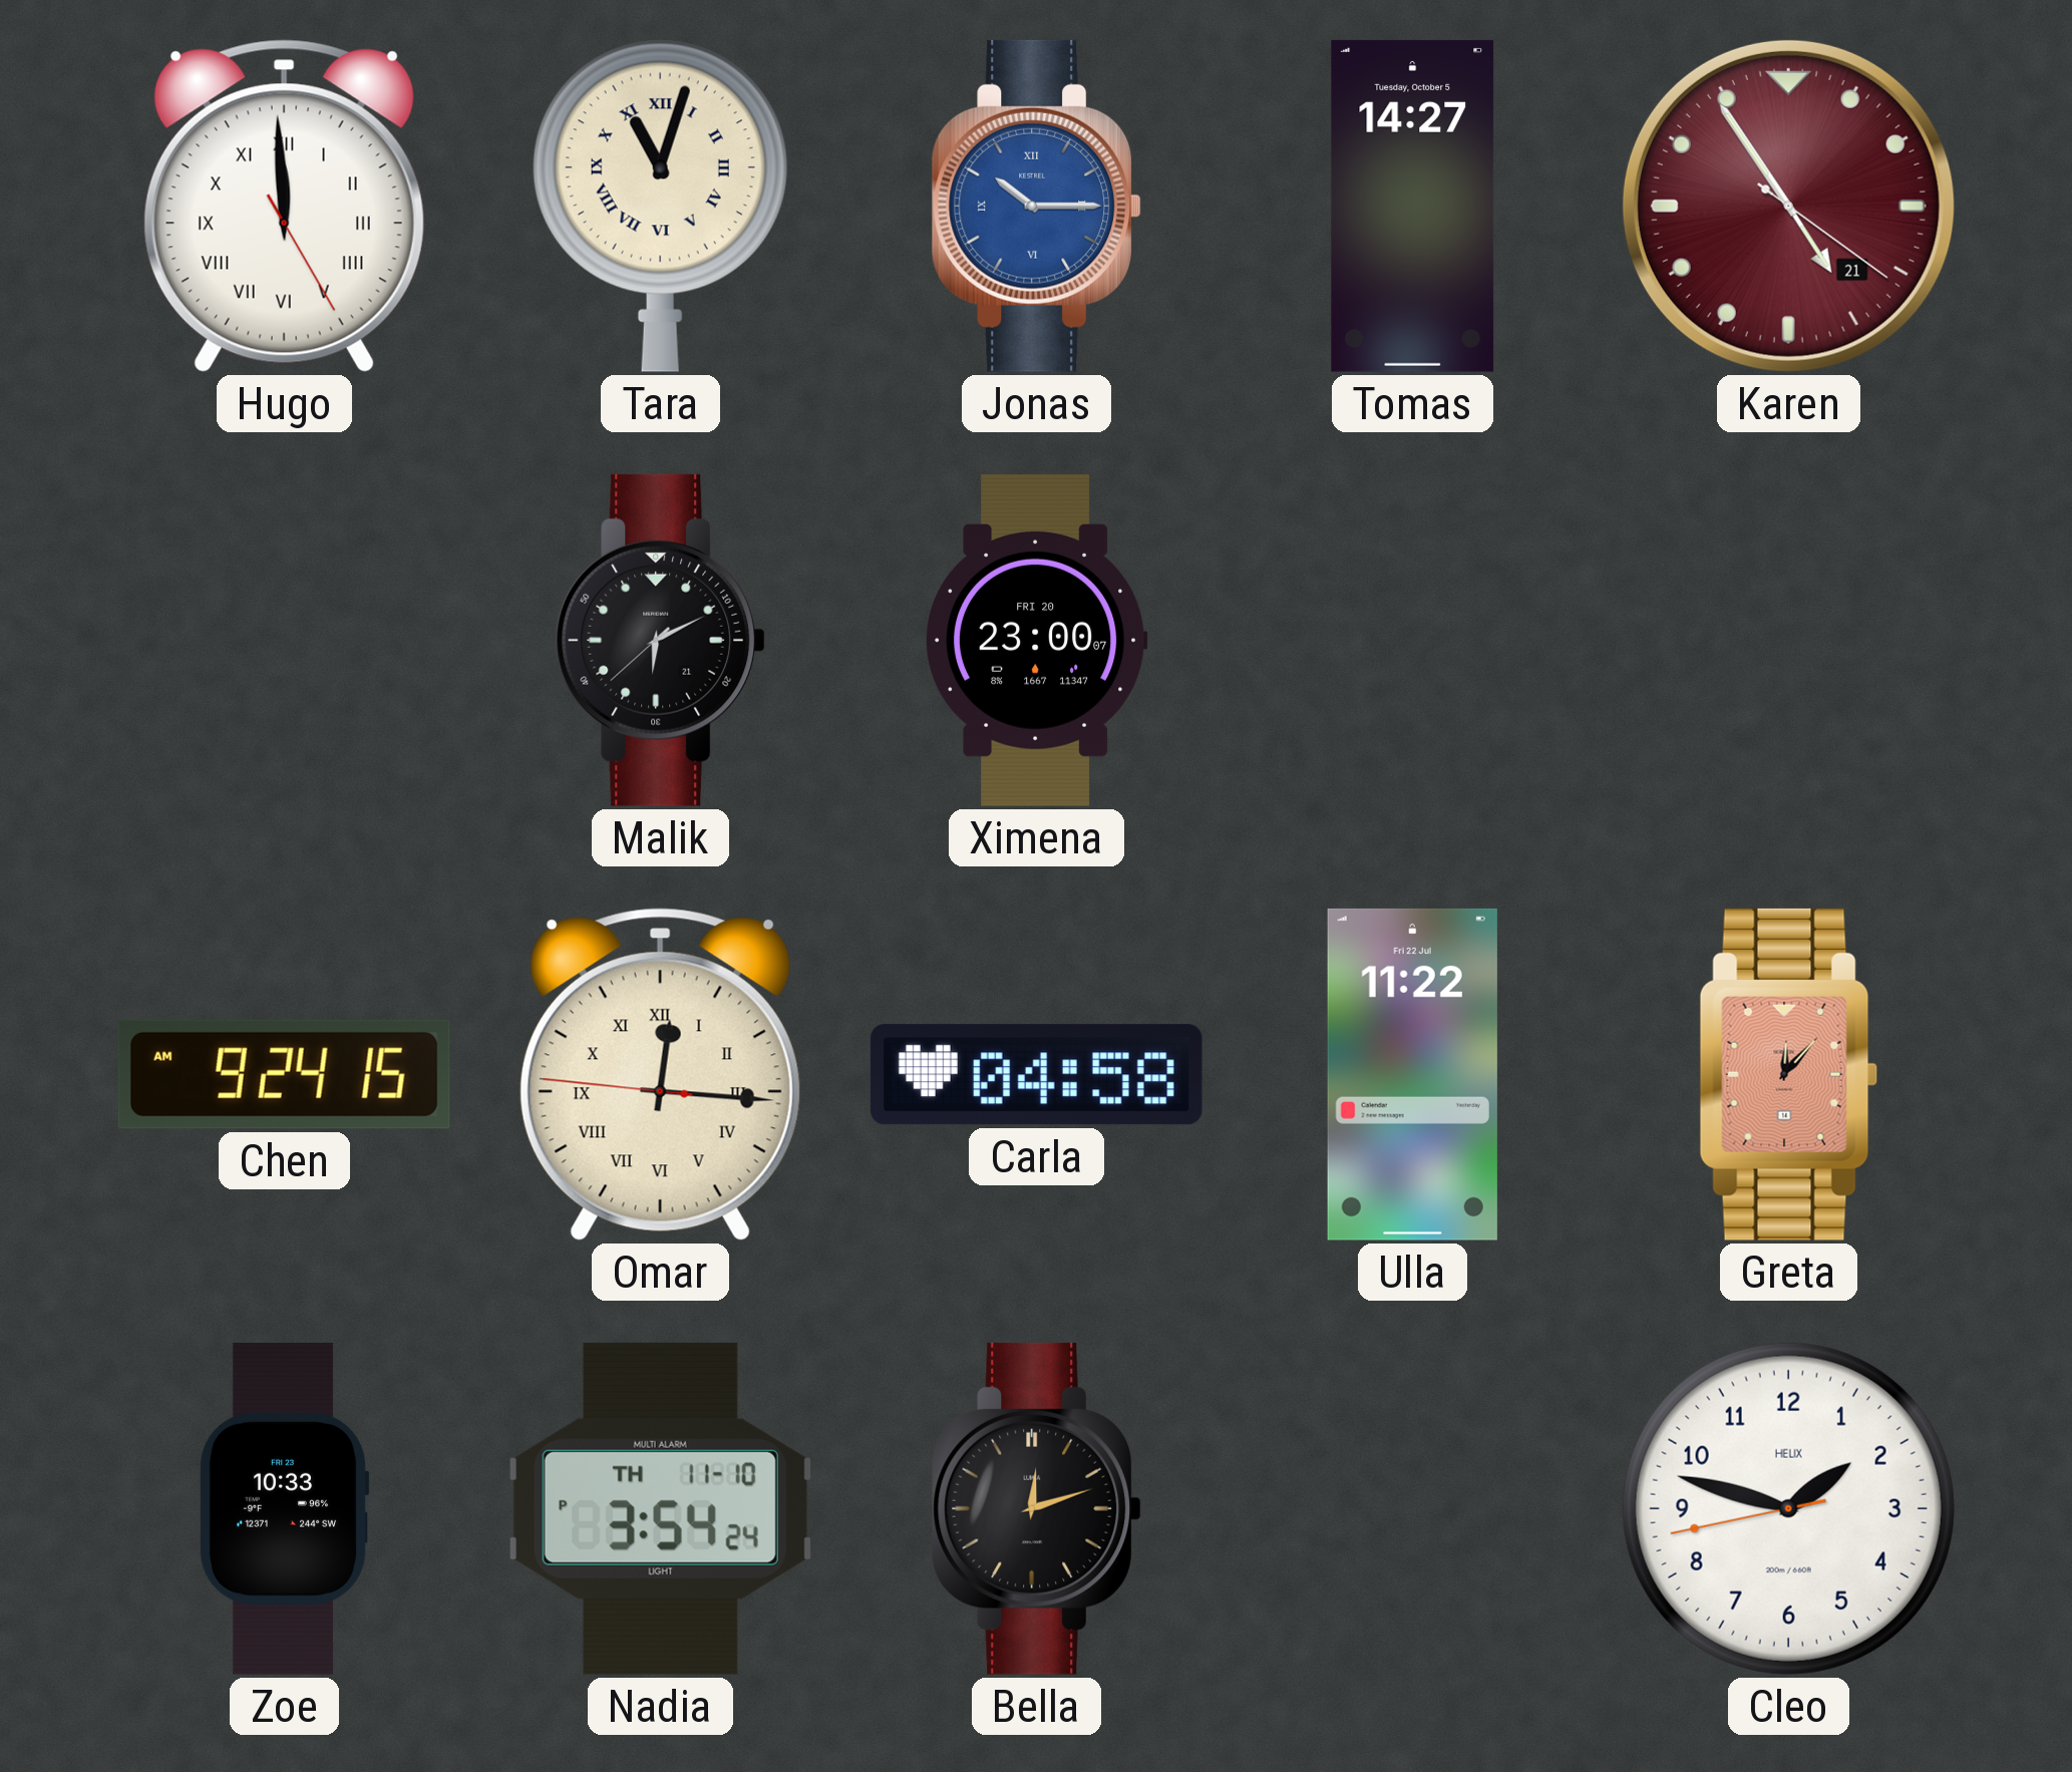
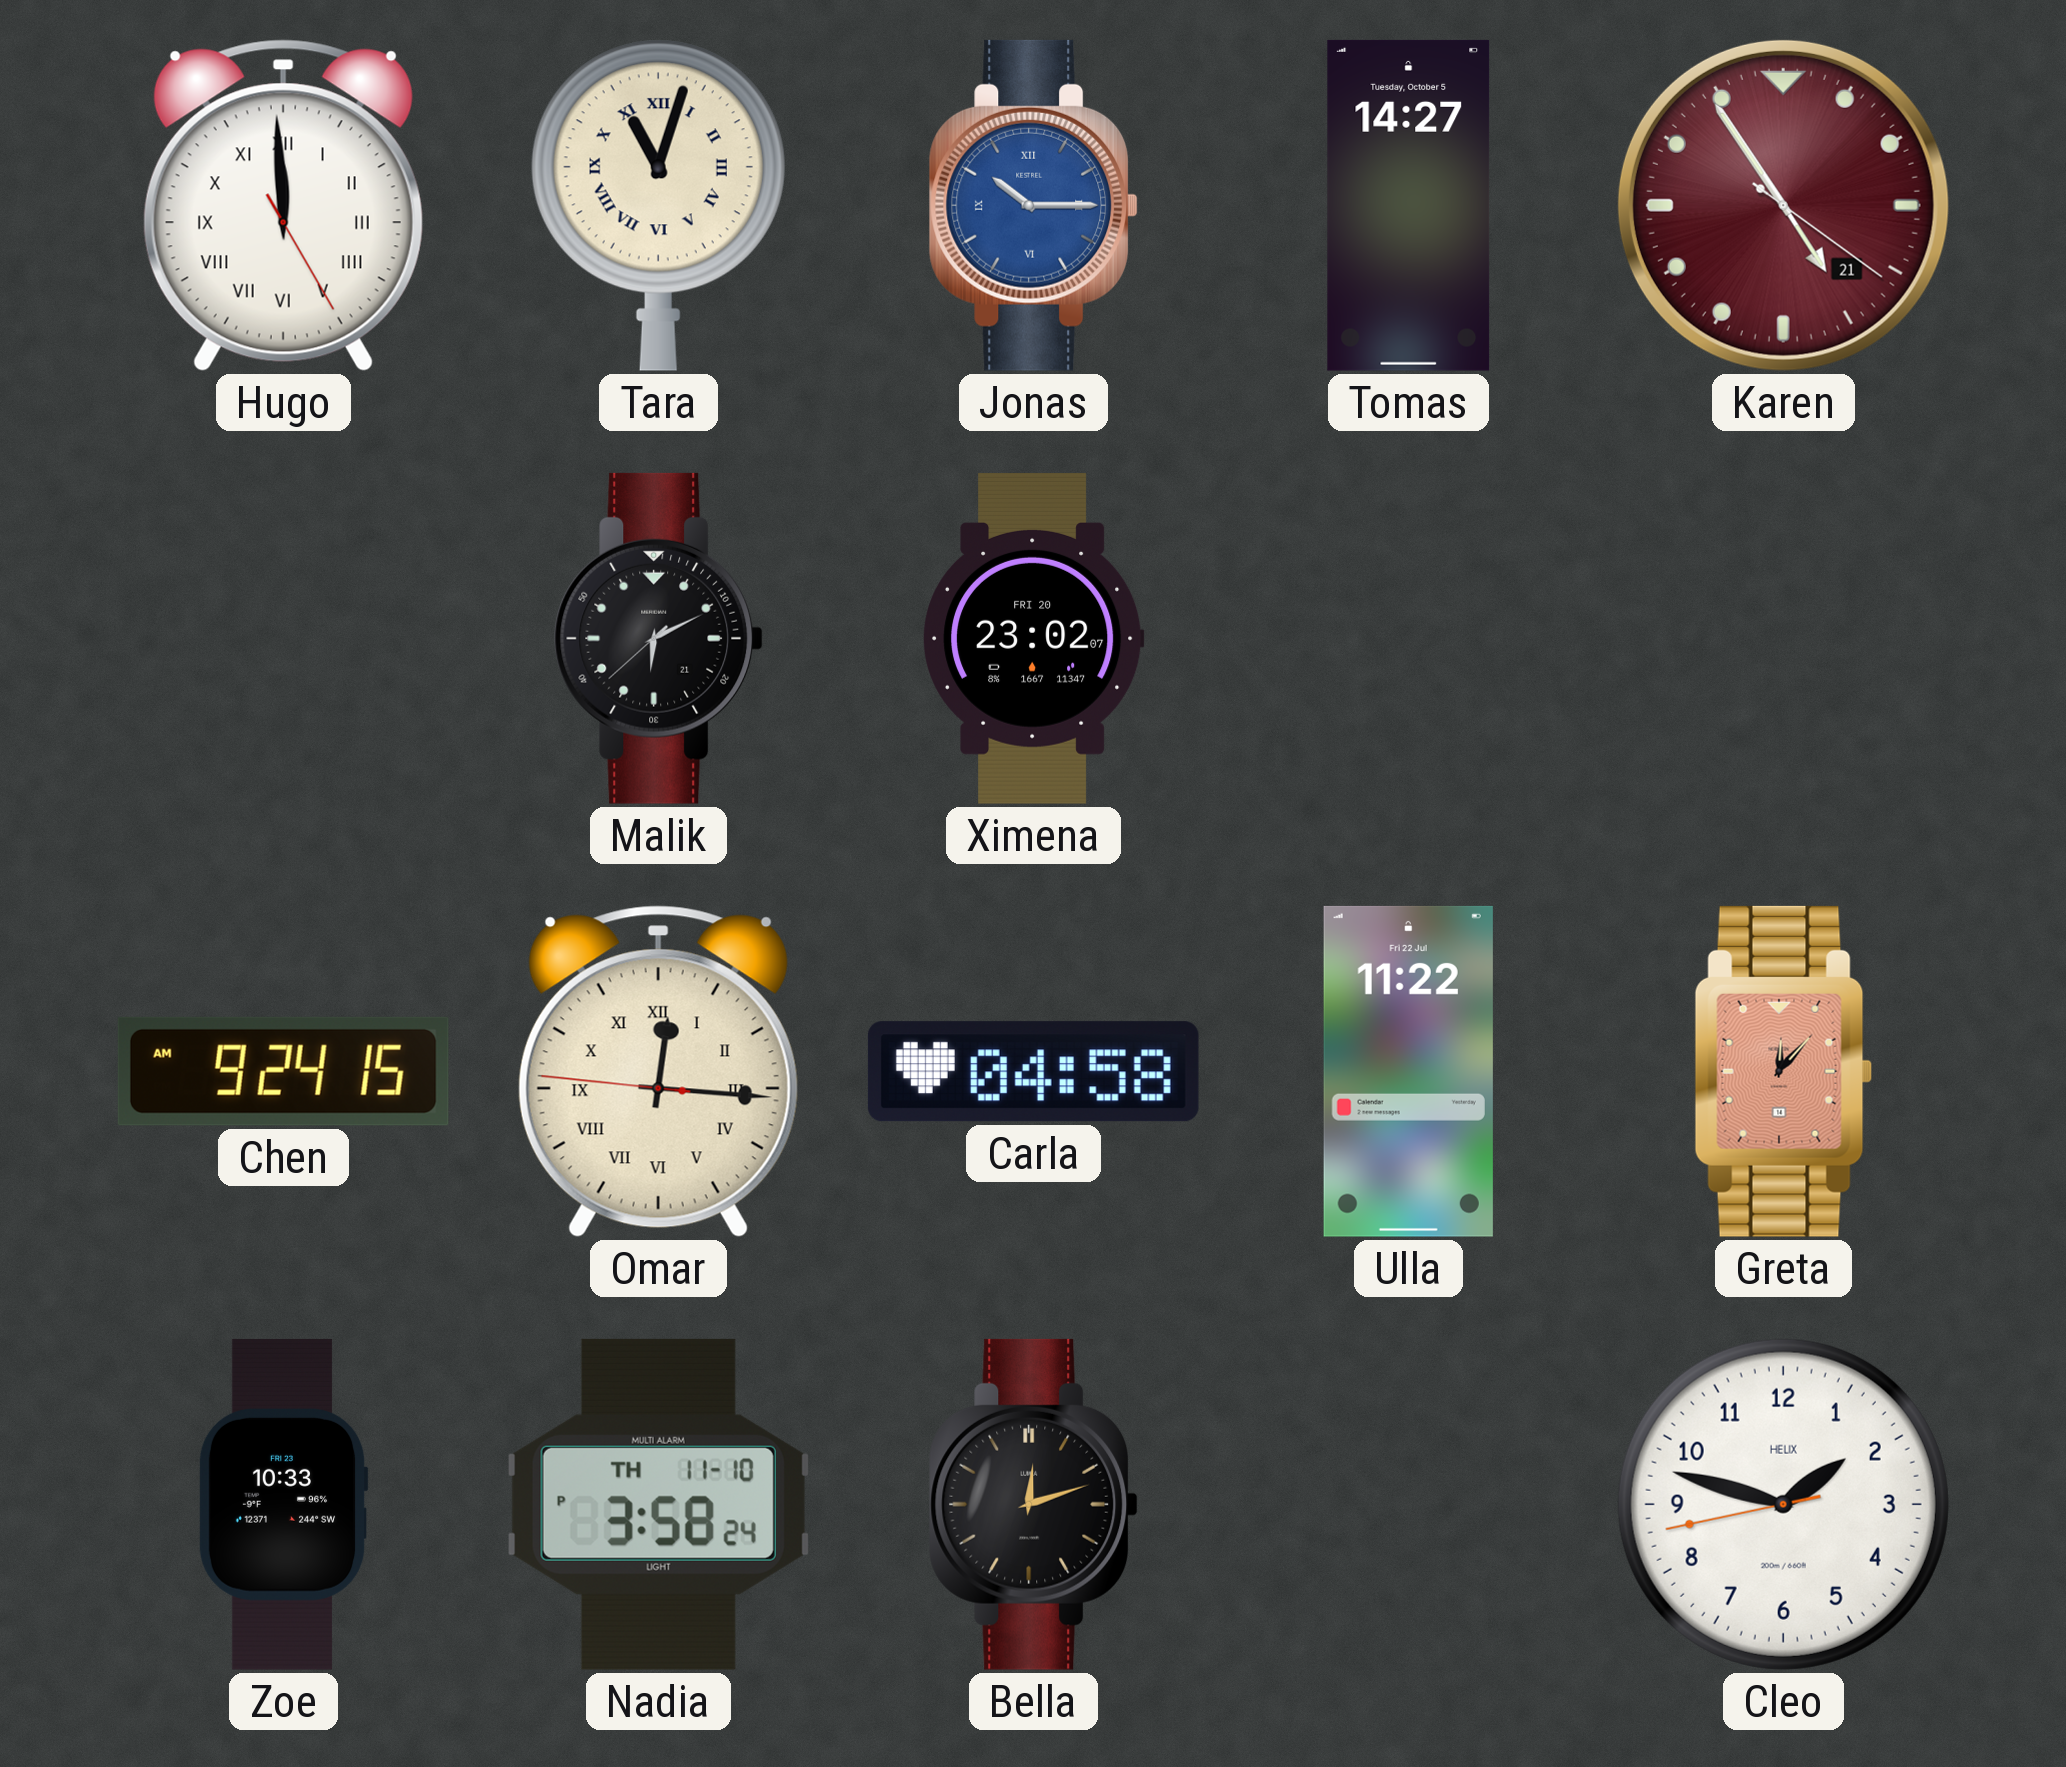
Ximena: 23:00 -> 23:02
Nadia: 3:54 -> 3:58
